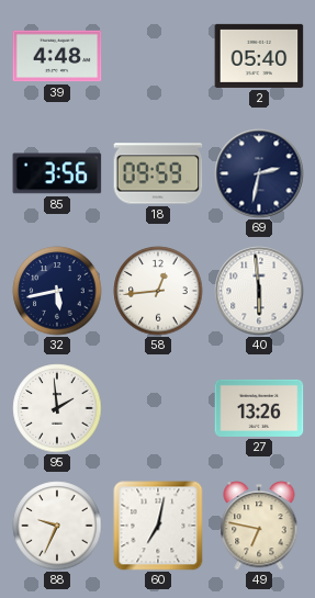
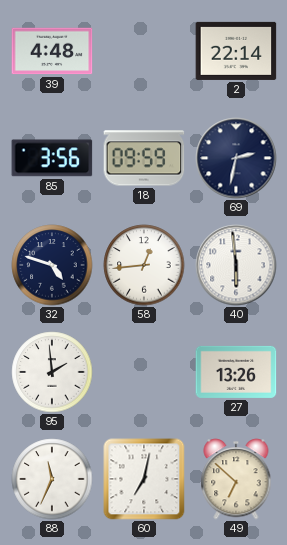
2: 05:40 -> 22:14
32: 5:43 -> 4:48
88: 9:34 -> 11:34
49: 6:47 -> 6:52
